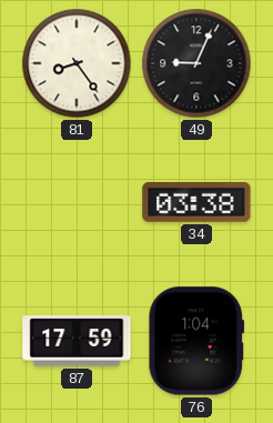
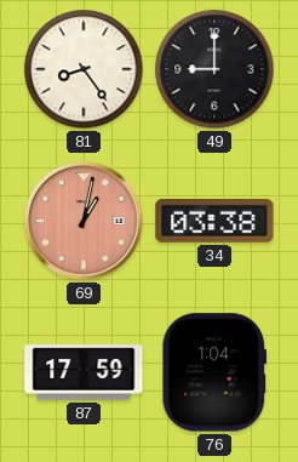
49: 9:04 -> 9:00
69: none -> 1:02
